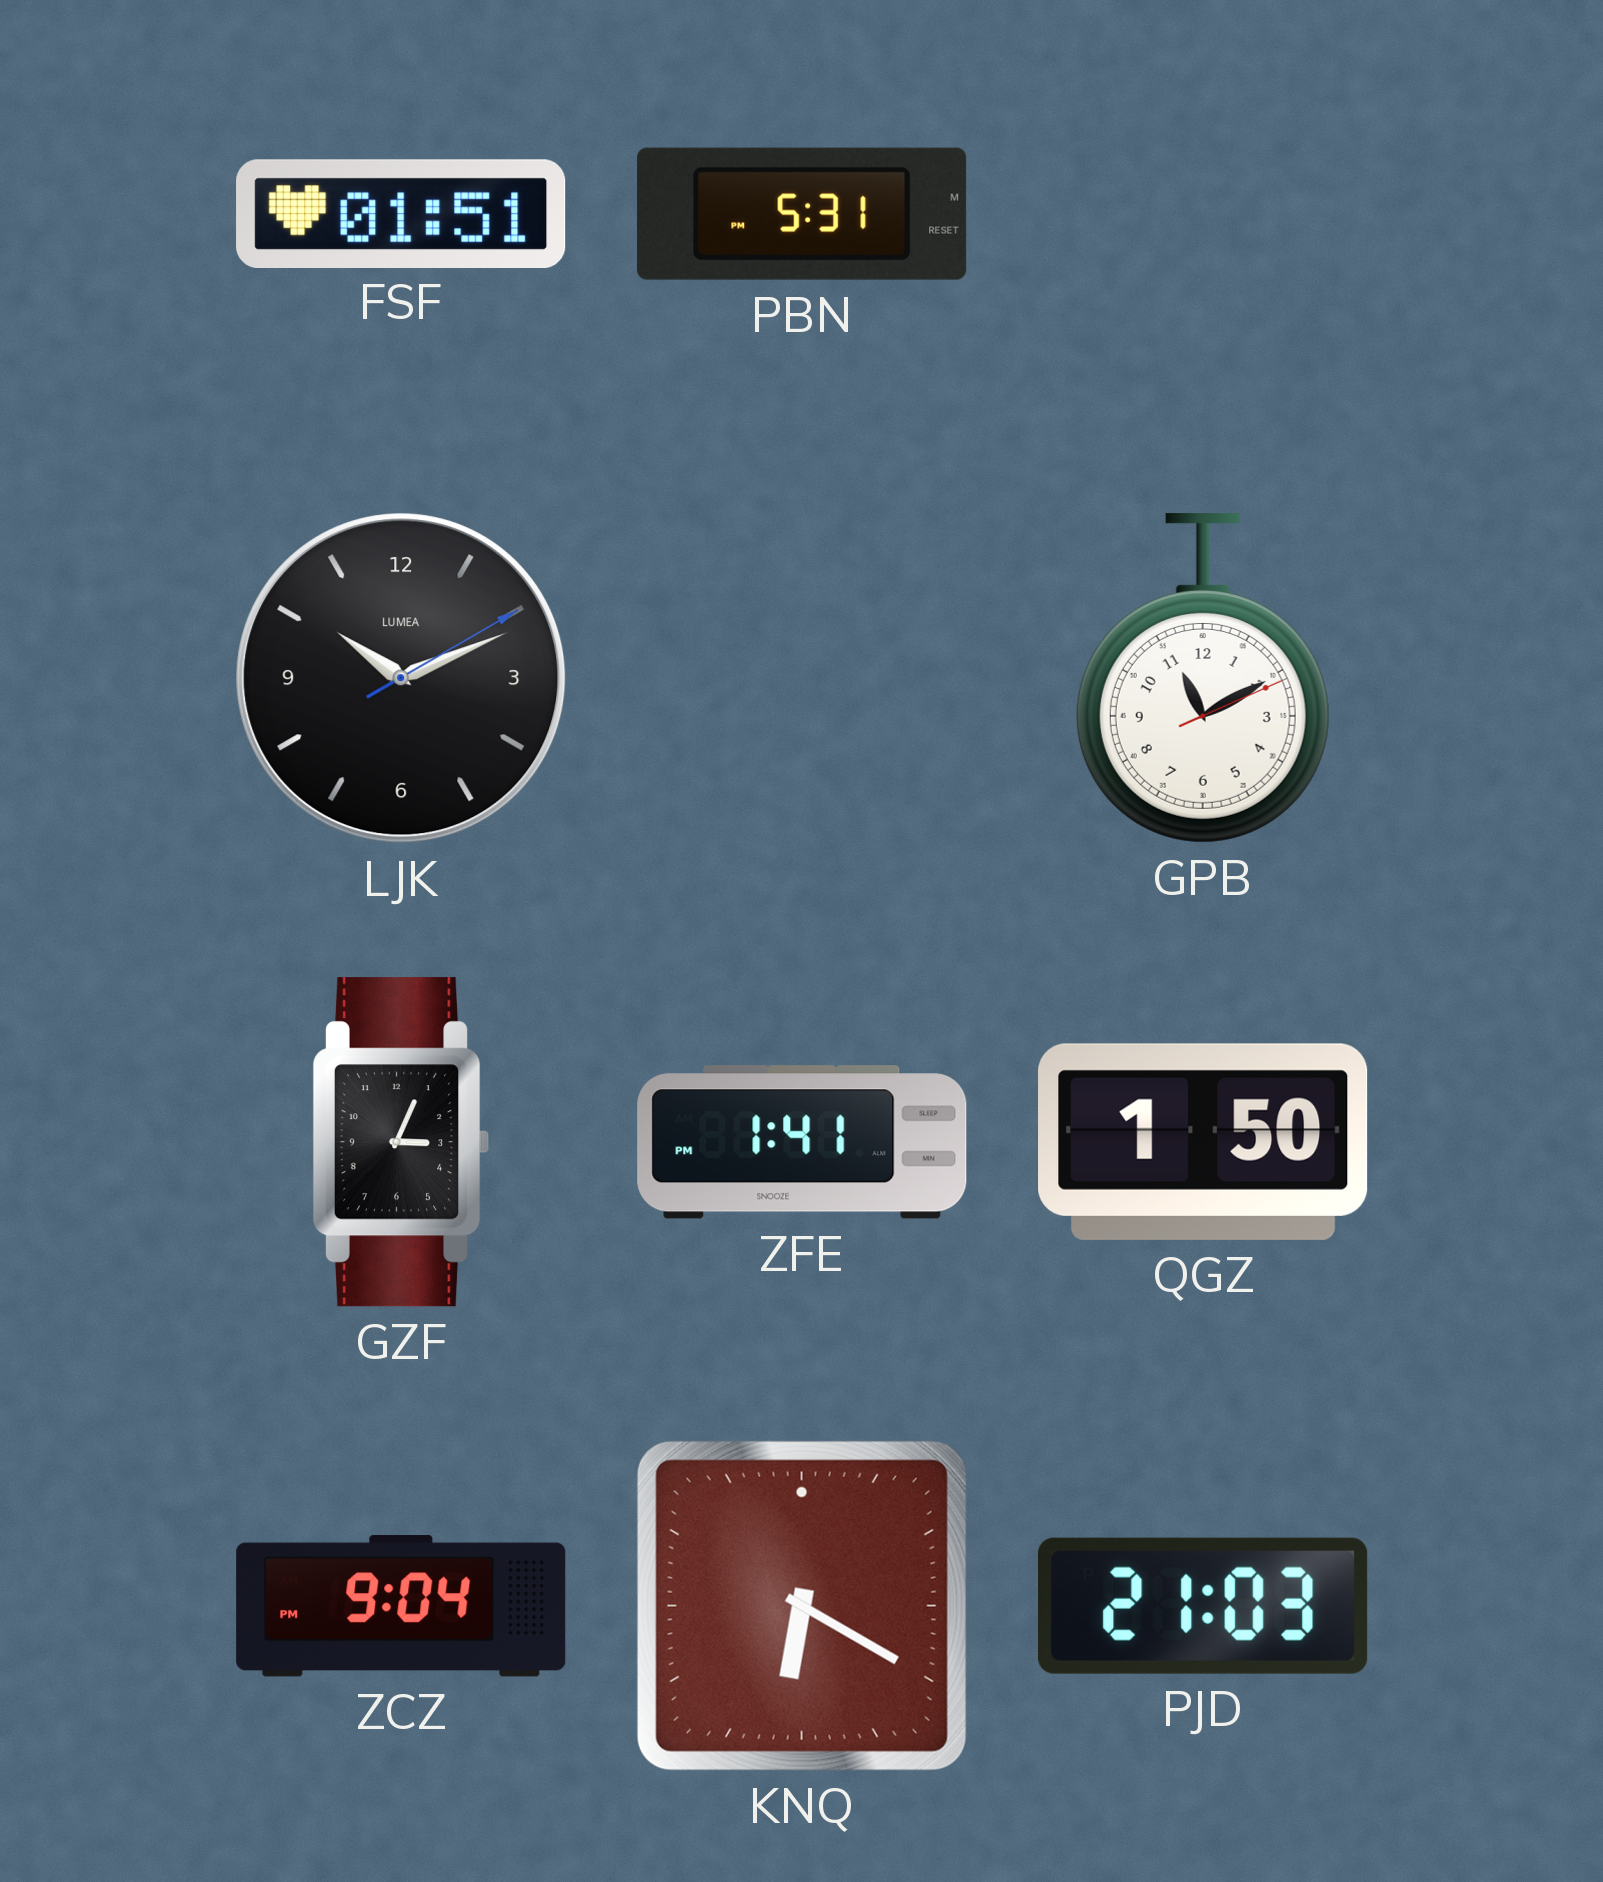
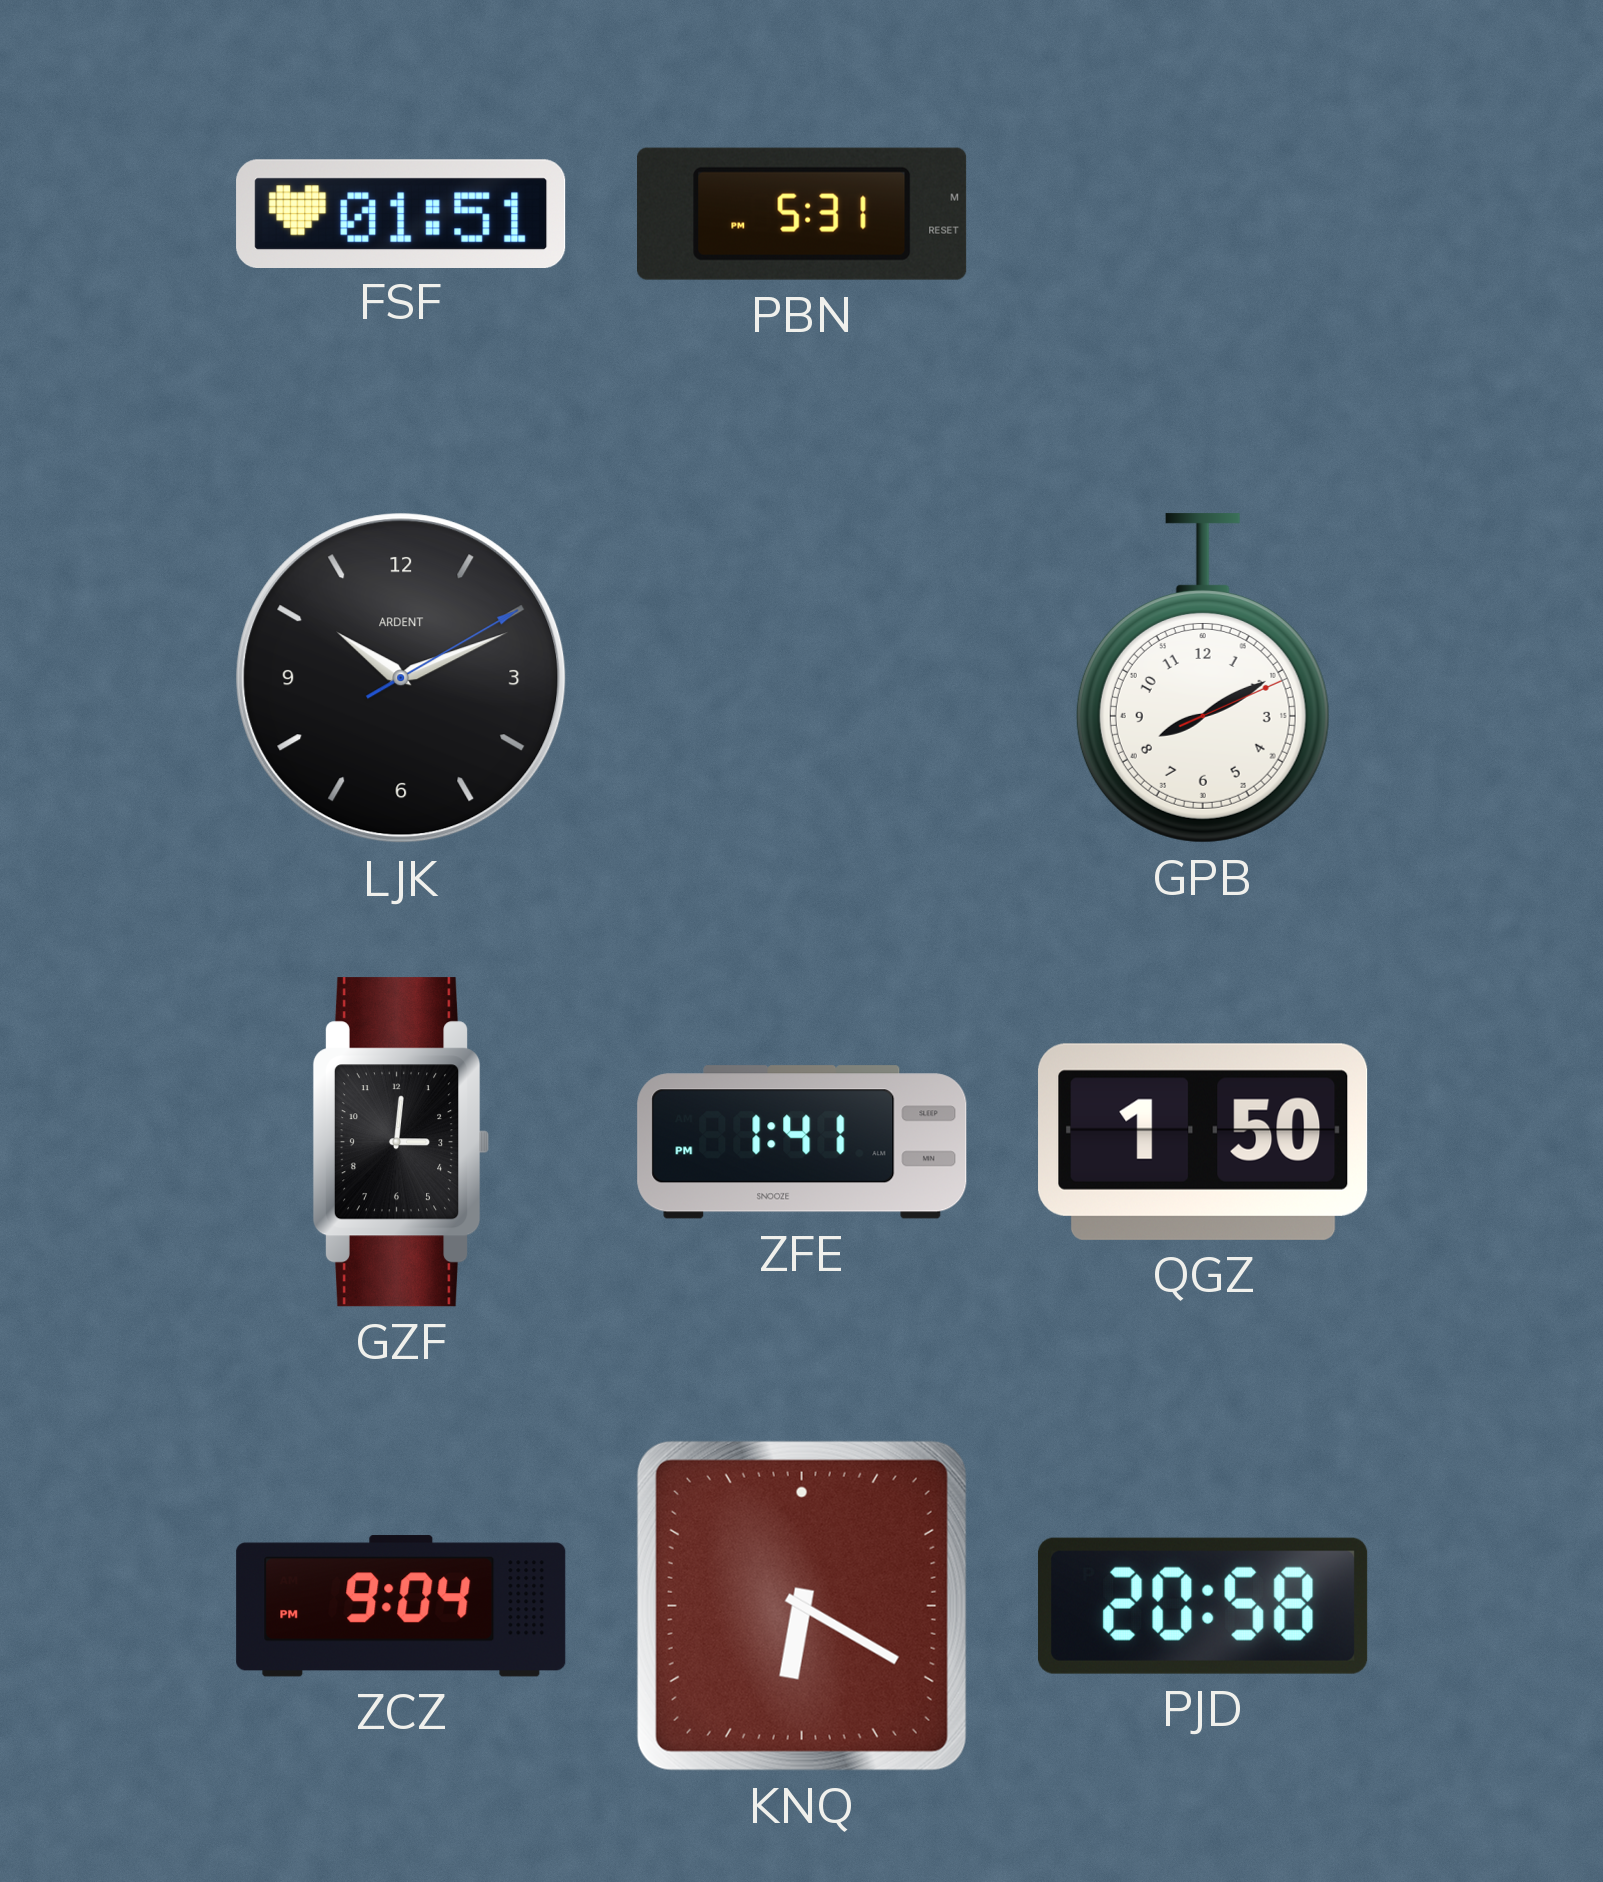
LJK brand: LUMEA -> ARDENT
GPB: 11:10 -> 8:10
GZF: 3:04 -> 3:01
PJD: 21:03 -> 20:58
